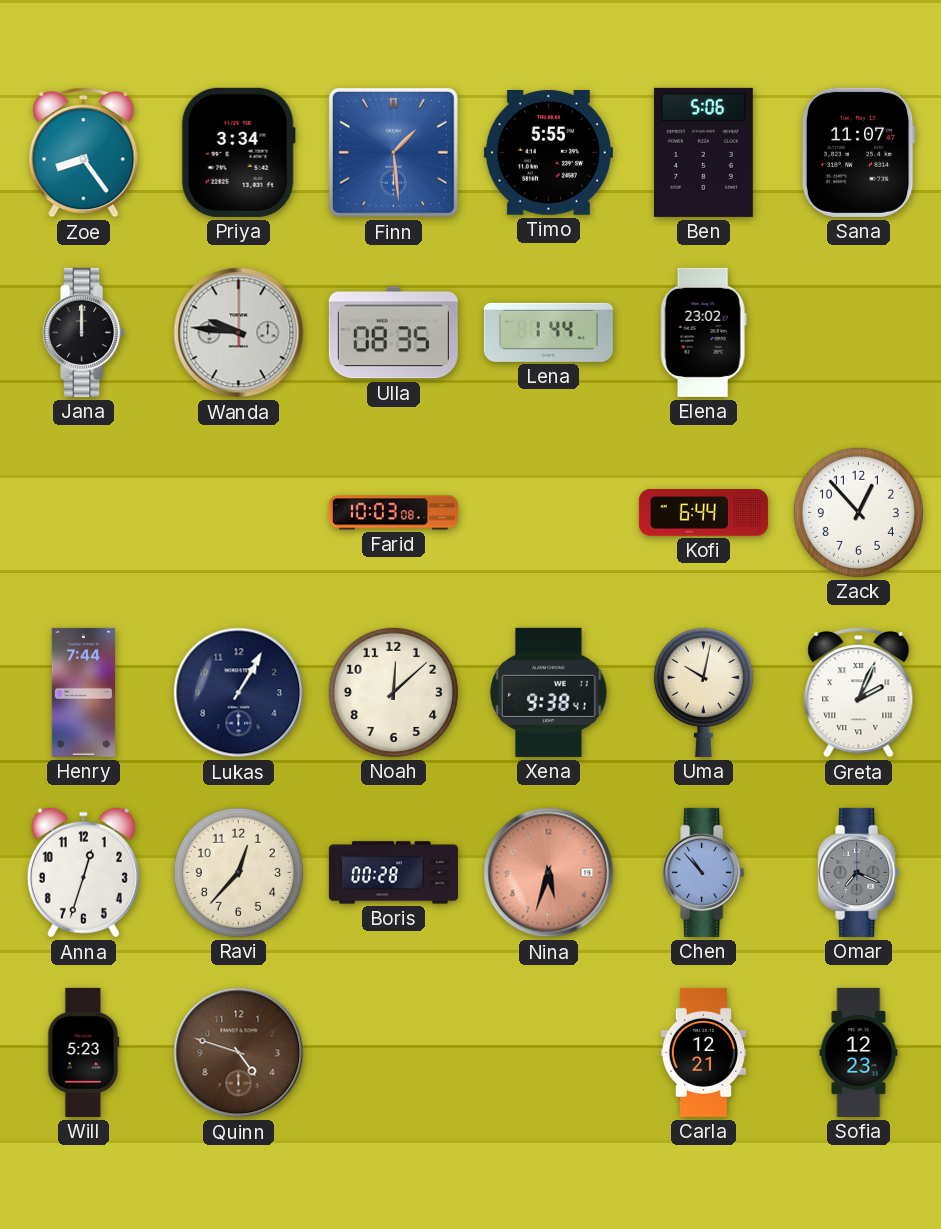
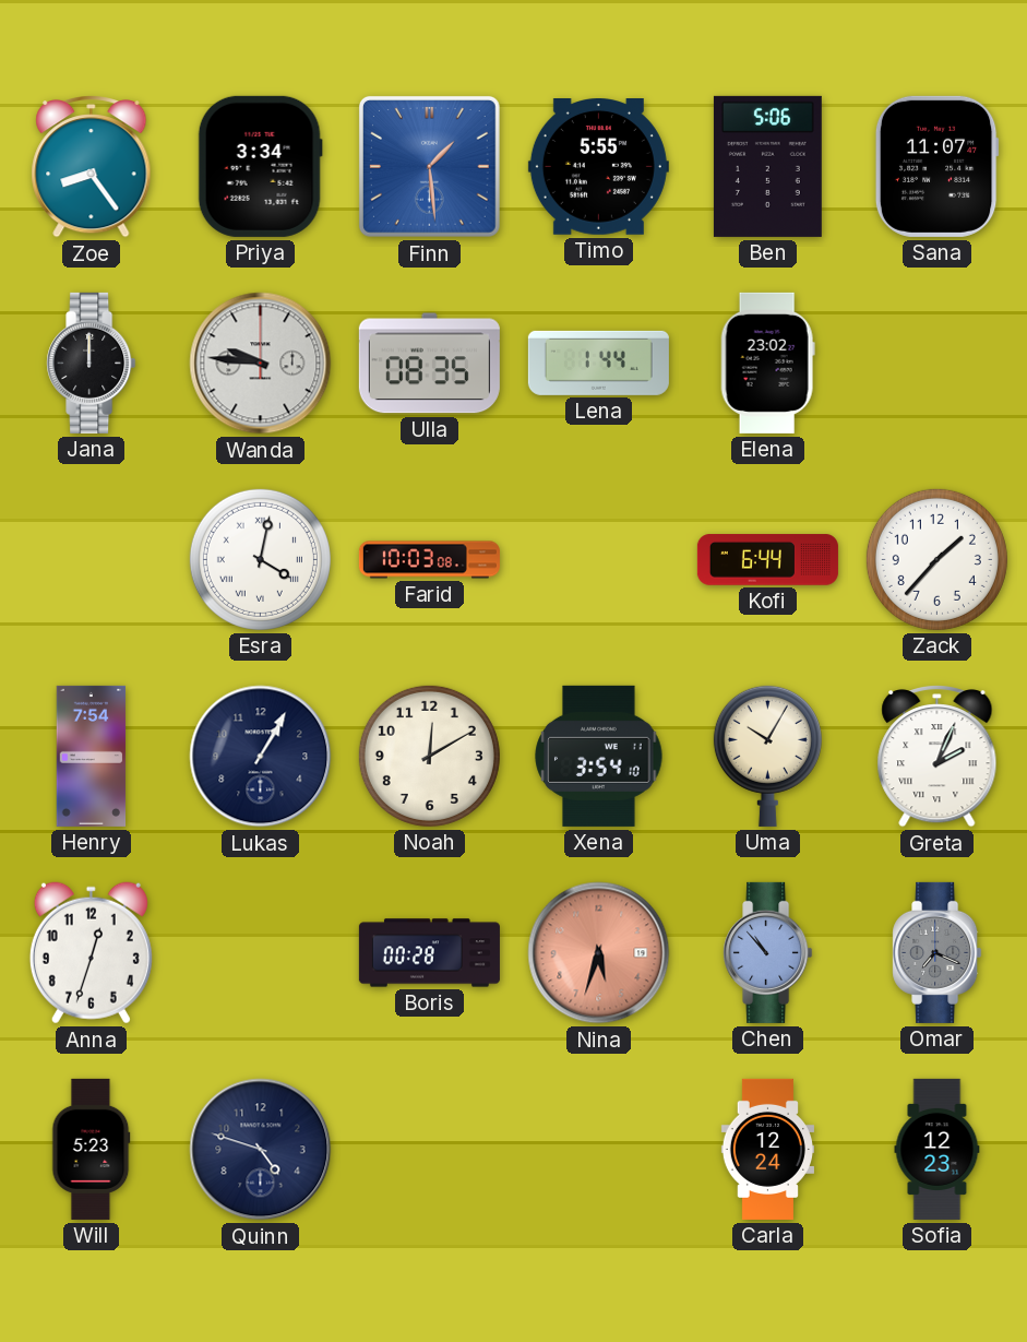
Esra: none -> 4:02
Zack: 12:53 -> 1:37
Henry: 7:44 -> 7:54
Noah: 12:08 -> 12:10
Xena: 9:38 -> 3:54
Uma: 10:02 -> 10:05
Ravi: 12:37 -> none
Quinn dial: brown -> navy
Carla: 12:21 -> 12:24
